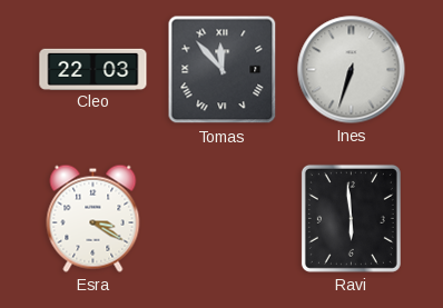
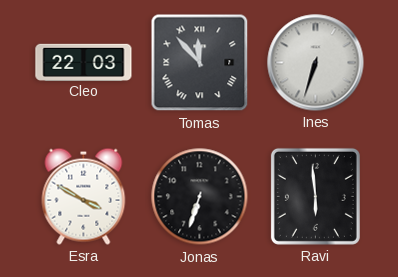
Esra: 3:20 -> 3:50
Jonas: none -> 6:33
